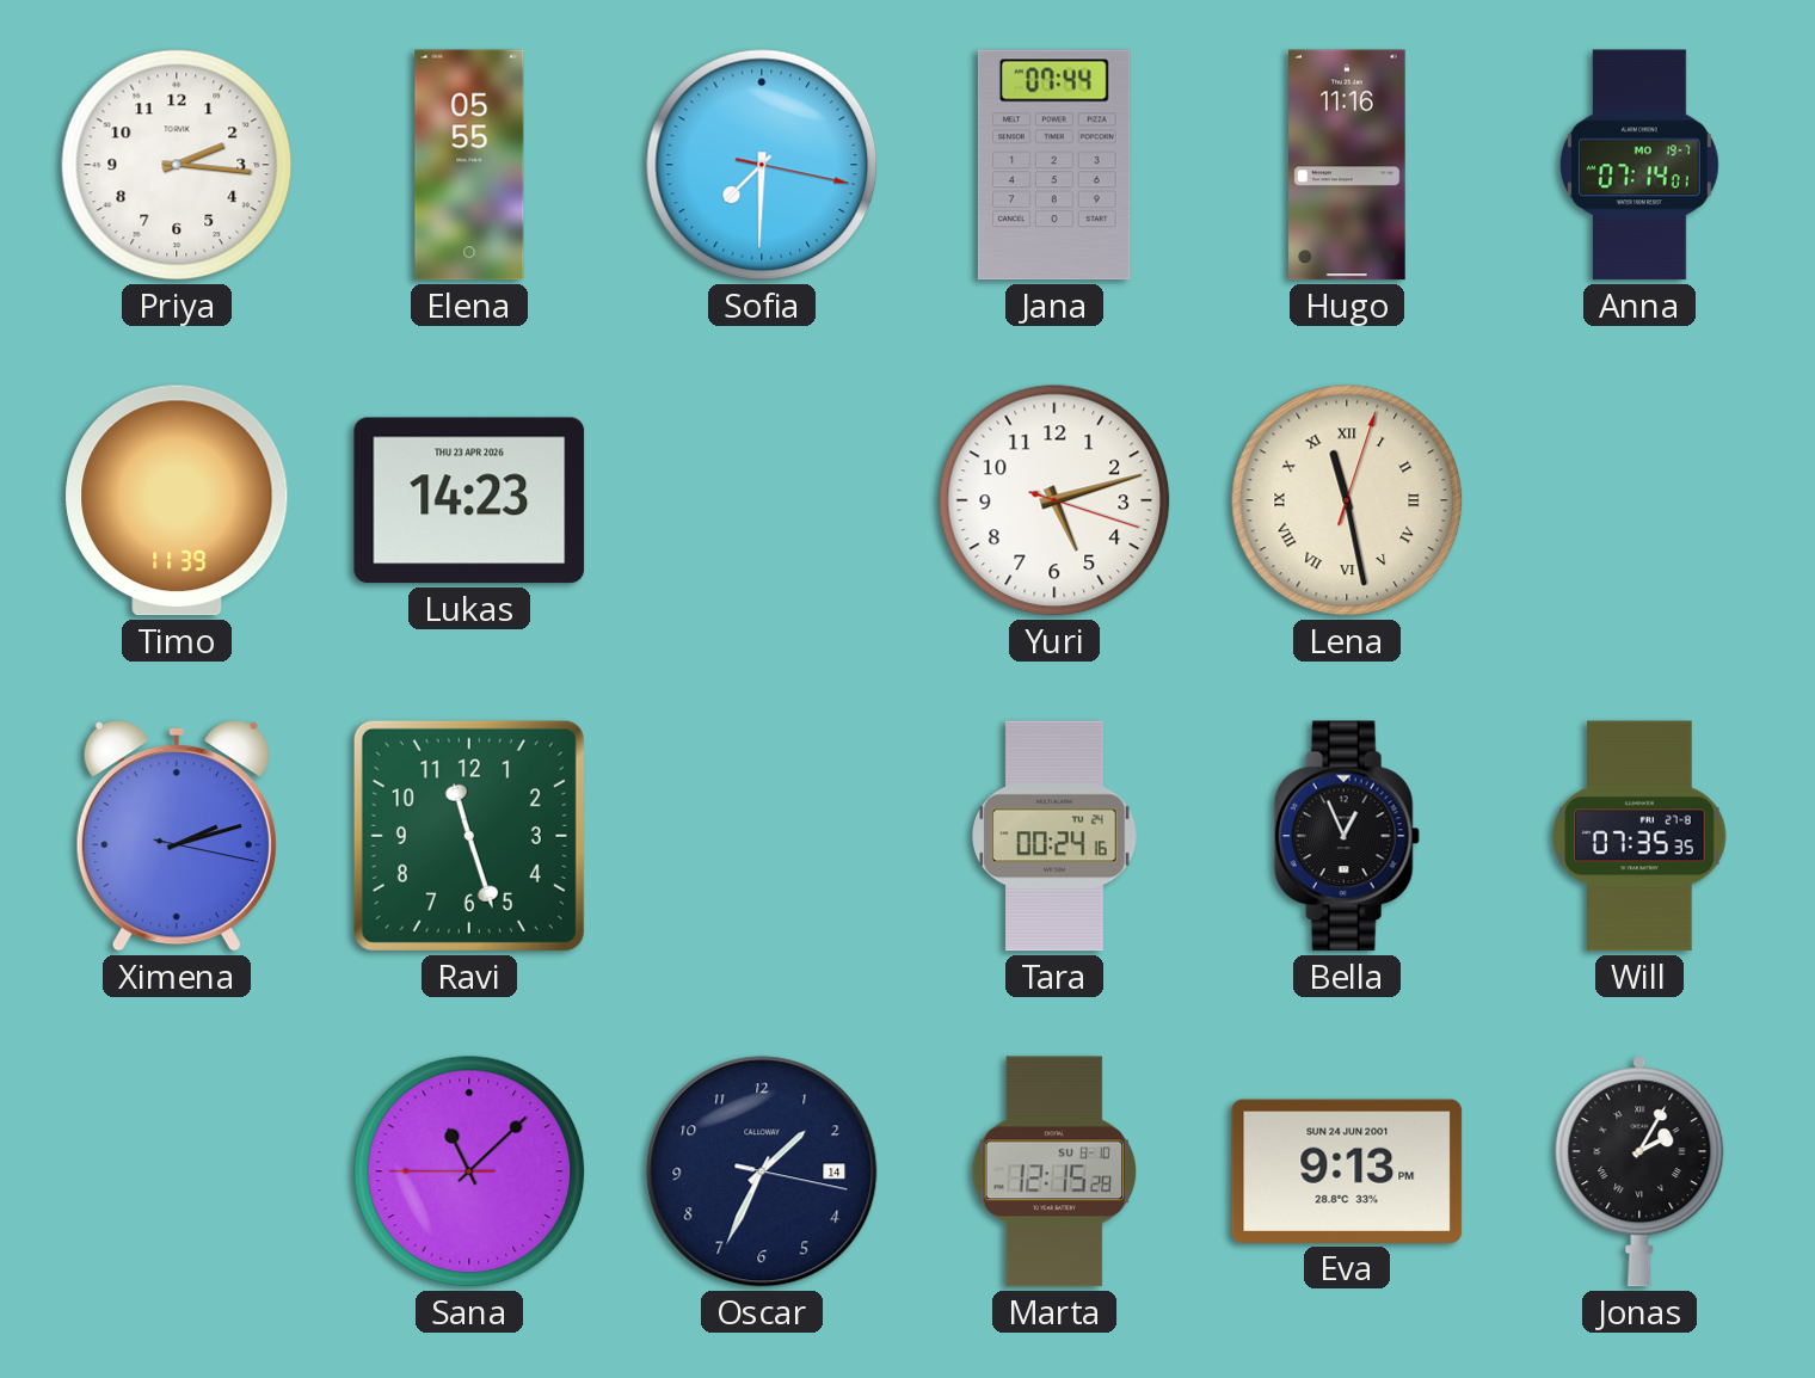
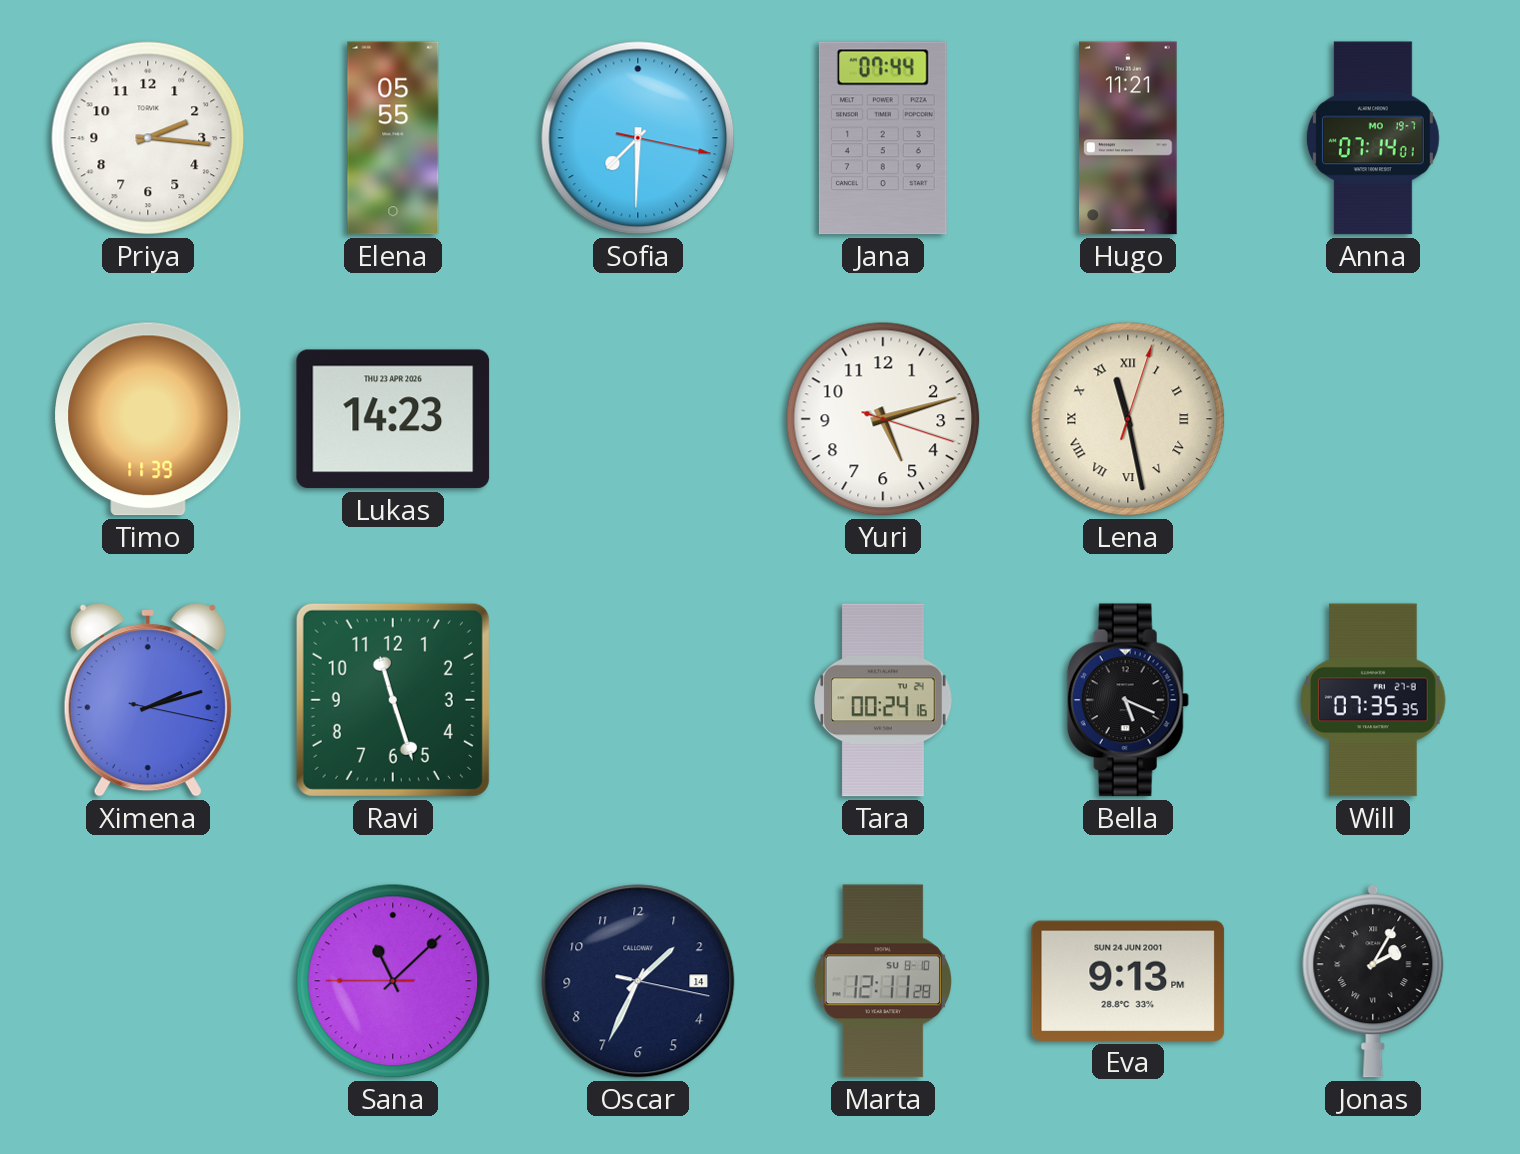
Hugo: 11:16 -> 11:21
Bella: 12:56 -> 5:19
Marta: 12:15 -> 12:11
